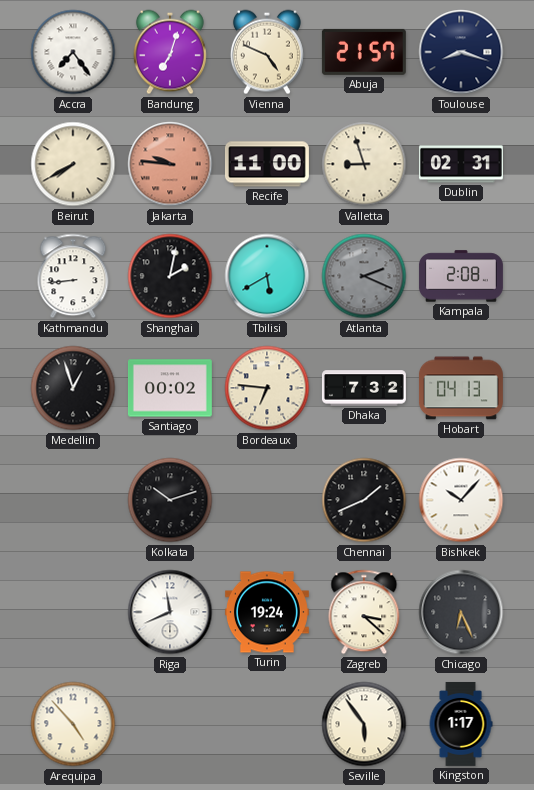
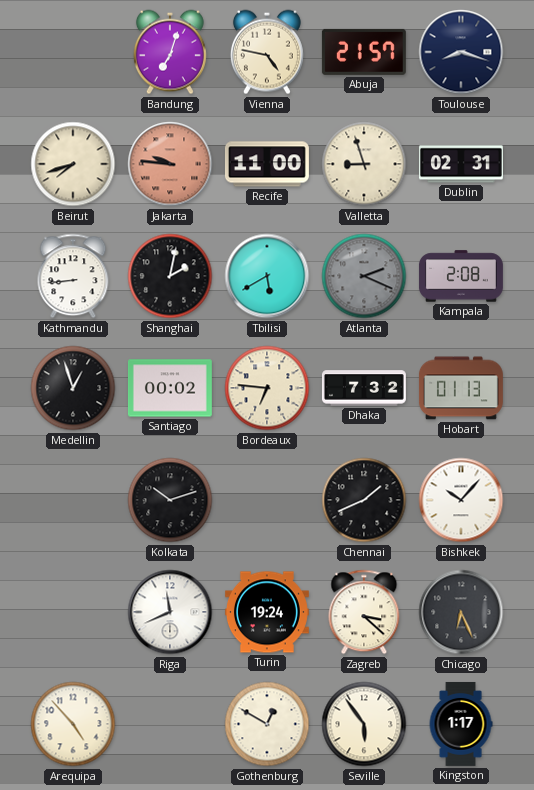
Accra: 7:24 -> none
Vienna: 4:49 -> 4:47
Beirut: 7:40 -> 7:42
Hobart: 04:13 -> 01:13
Gothenburg: none -> 12:50
